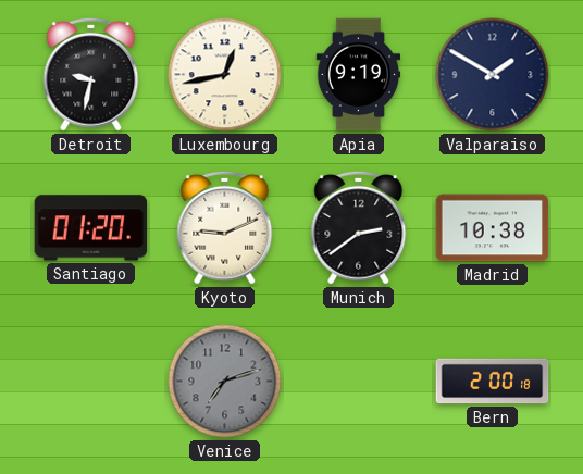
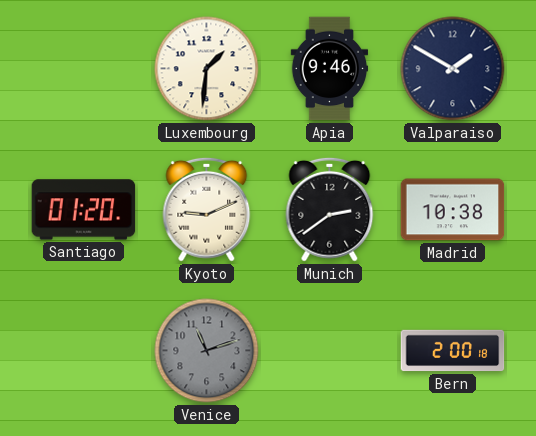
Detroit: 9:32 -> none
Luxembourg: 12:43 -> 1:31
Apia: 9:19 -> 9:46
Venice: 7:12 -> 11:12
